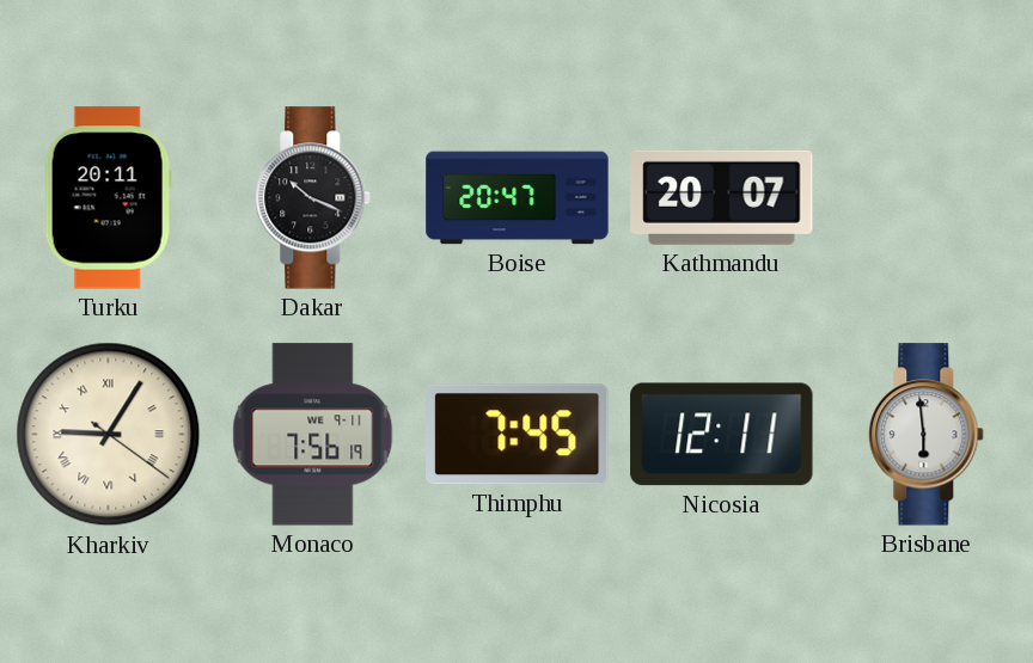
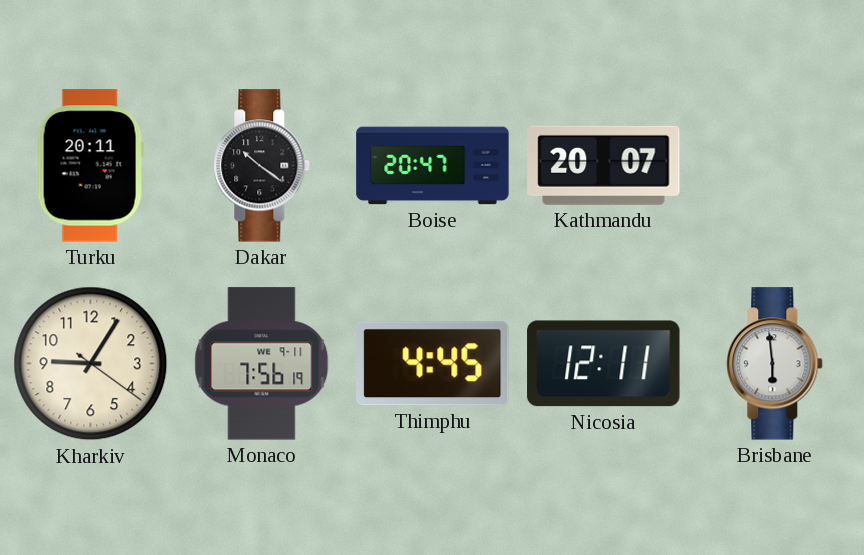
Dakar: 10:19 -> 10:21
Kharkiv numerals: Roman -> Arabic
Thimphu: 7:45 -> 4:45
